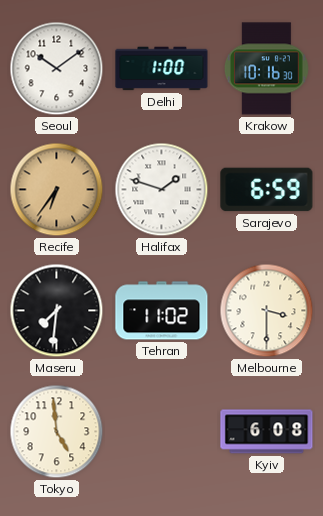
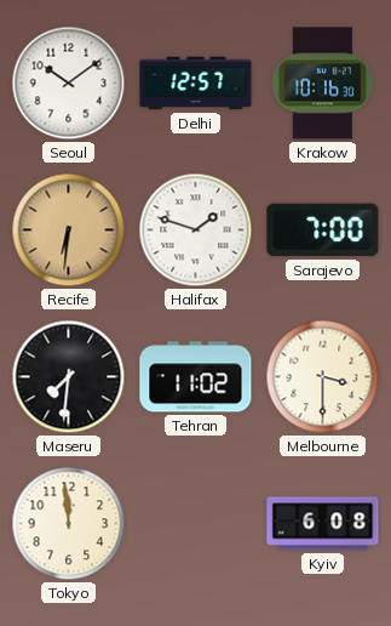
Delhi: 1:00 -> 12:57
Recife: 6:36 -> 6:31
Sarajevo: 6:59 -> 7:00
Tokyo: 4:59 -> 11:59
